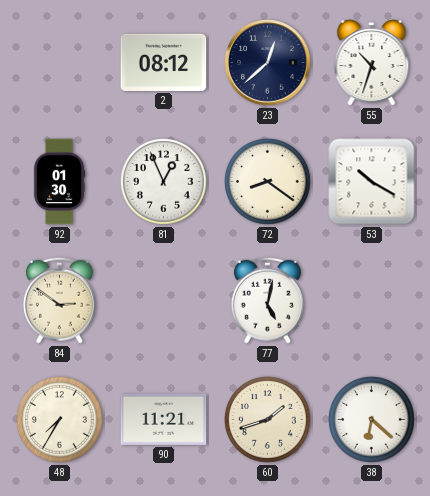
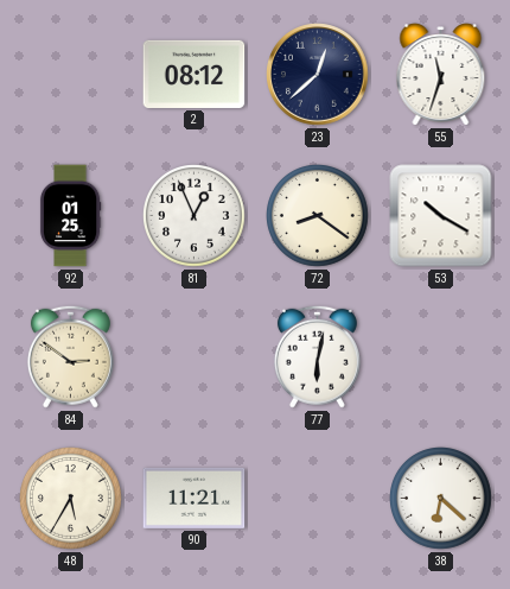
55: 10:33 -> 11:33
92: 01:30 -> 01:25
77: 5:02 -> 6:02
48: 7:35 -> 5:35
60: 1:42 -> none
